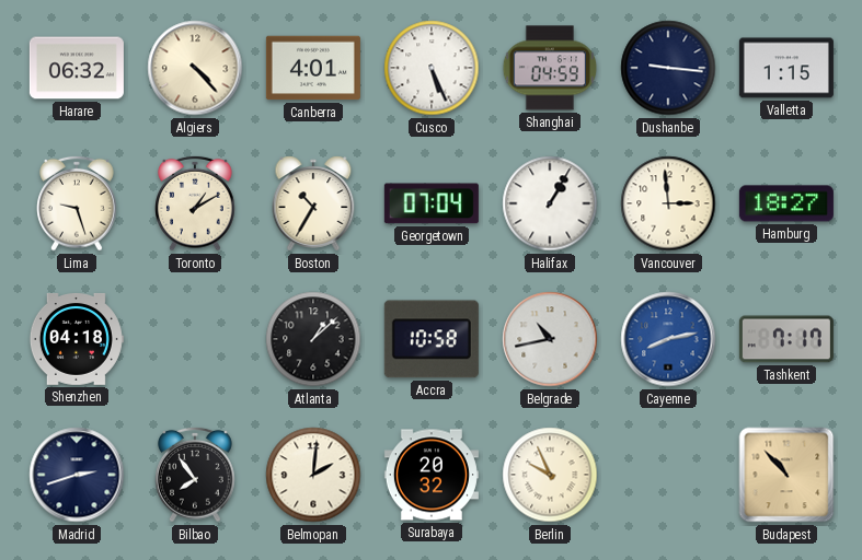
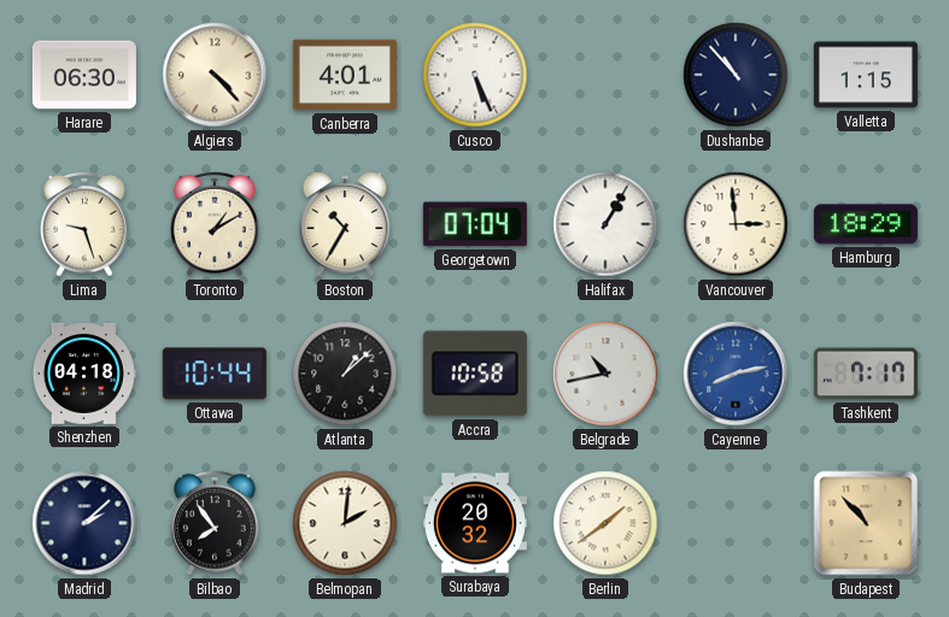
Harare: 06:32 -> 06:30
Shanghai: 04:59 -> none
Dushanbe: 9:16 -> 10:53
Hamburg: 18:27 -> 18:29
Ottawa: none -> 10:44
Madrid: 2:42 -> 2:08
Berlin: 9:56 -> 1:39
